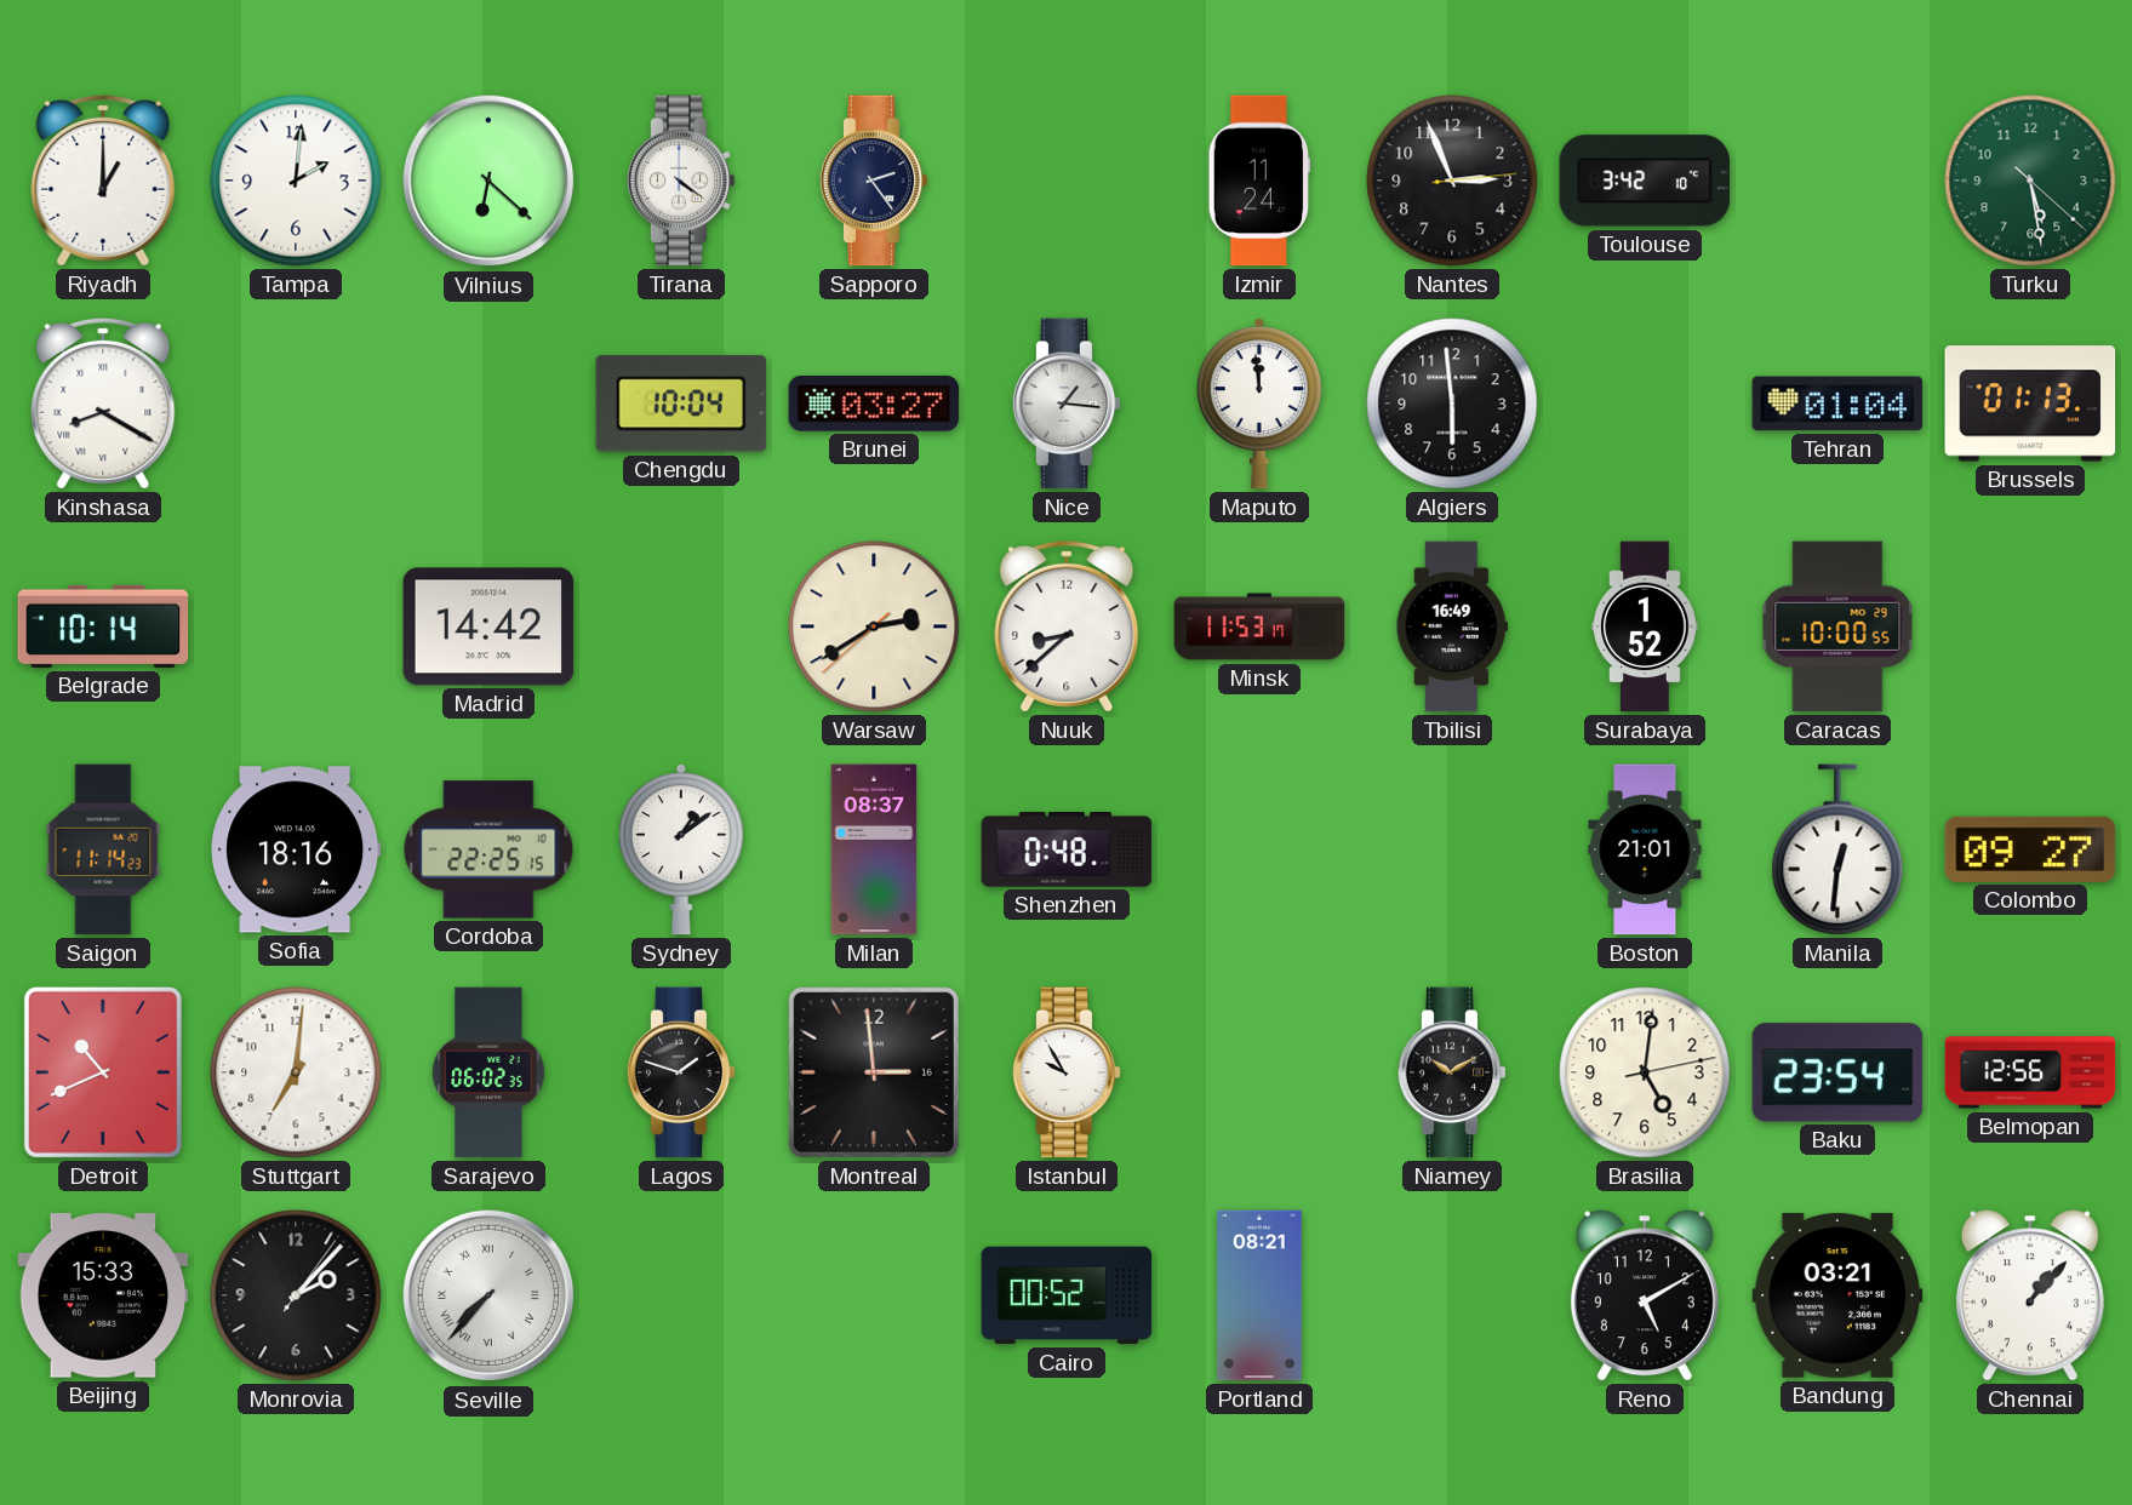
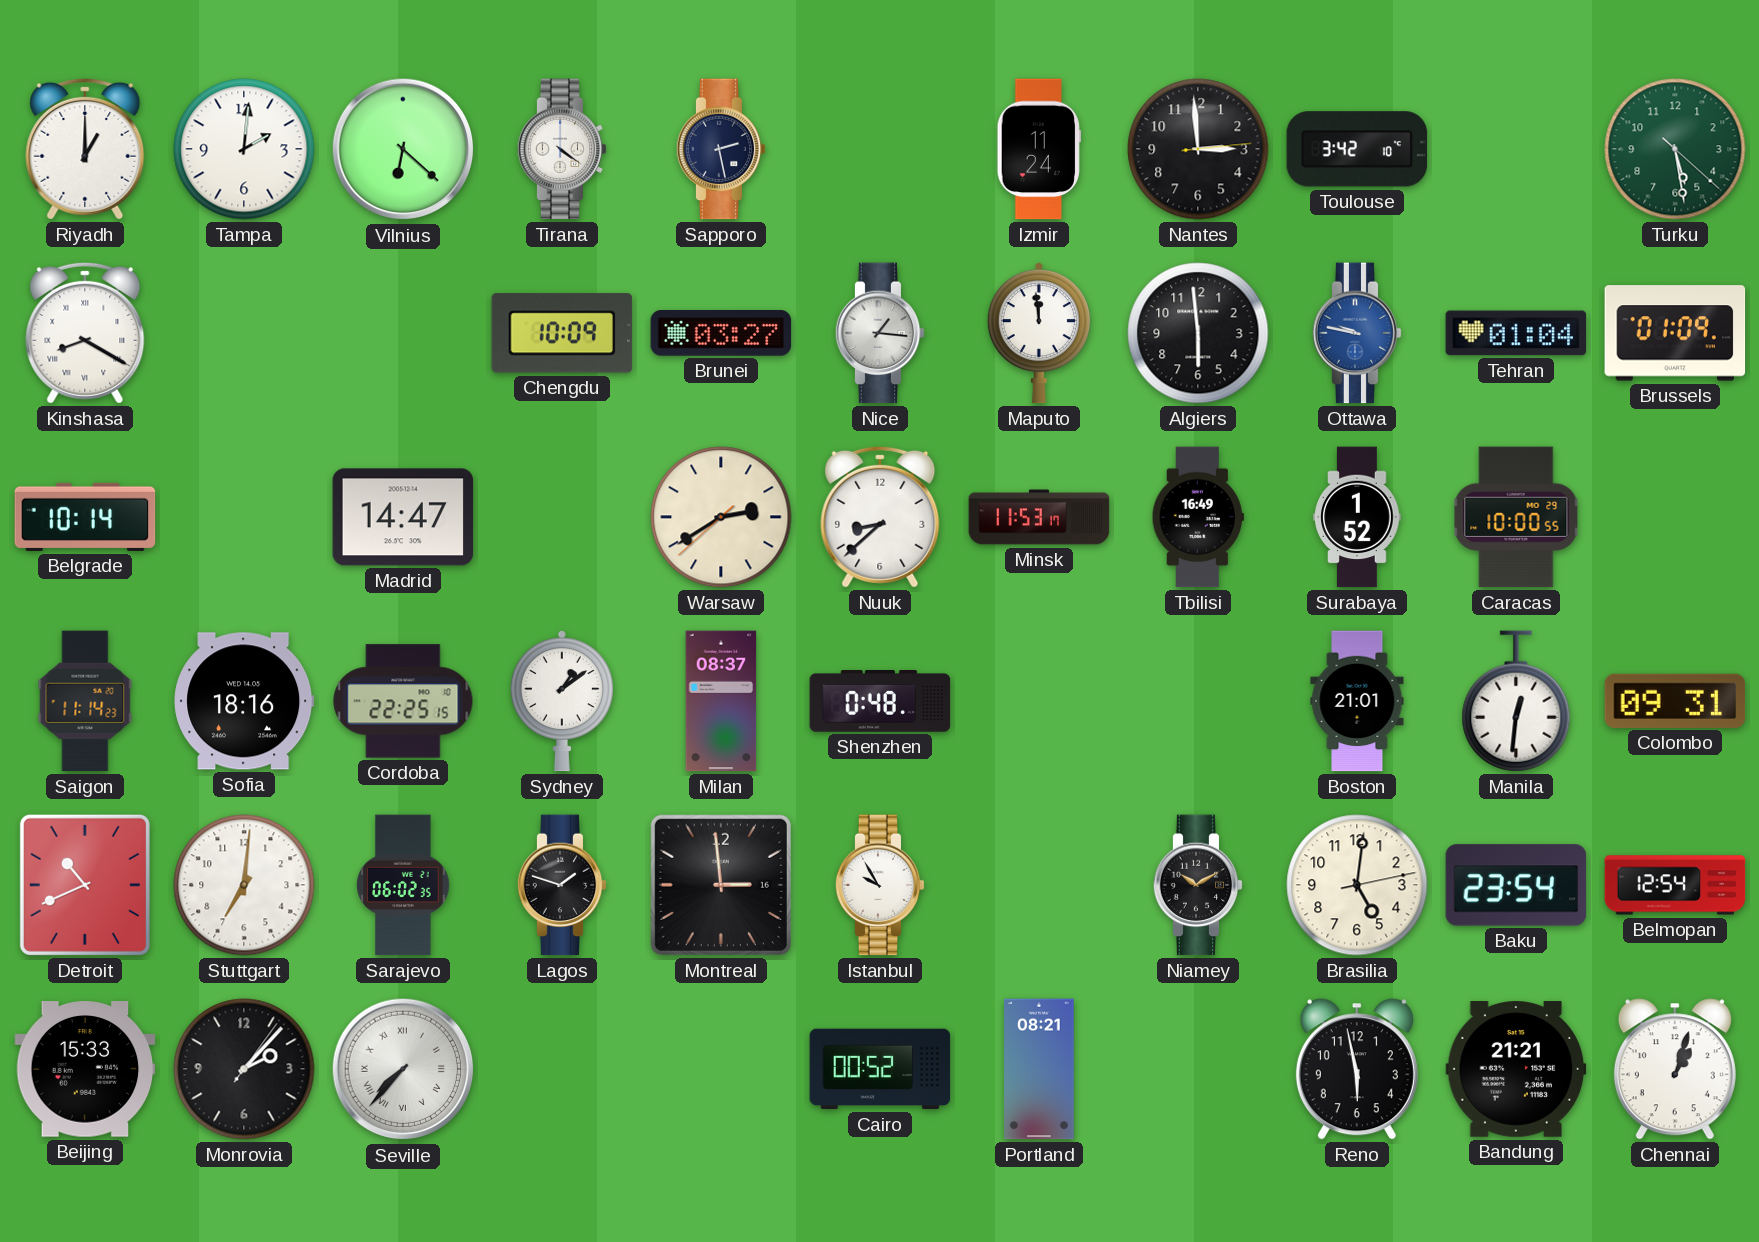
Sapporo: 2:24 -> 2:28
Nantes: 2:56 -> 2:59
Chengdu: 10:04 -> 10:09
Ottawa: none -> 9:47
Brussels: 01:13 -> 01:09
Madrid: 14:42 -> 14:47
Colombo: 09:27 -> 09:31
Belmopan: 12:56 -> 12:54
Reno: 5:10 -> 5:58
Bandung: 03:21 -> 21:21
Chennai: 1:07 -> 1:03
